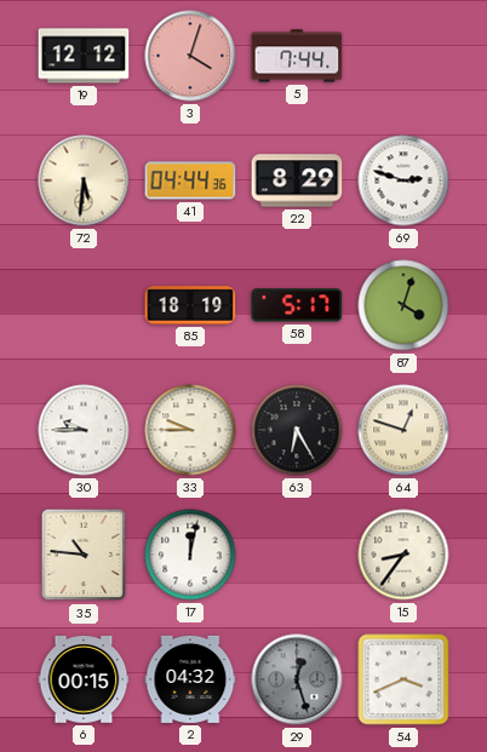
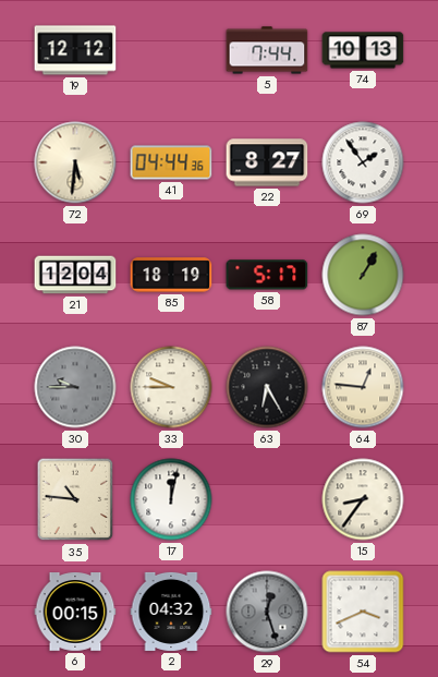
3: 4:03 -> none
74: none -> 10:13
22: 8:29 -> 8:27
69: 2:48 -> 1:54
21: none -> 12:04
87: 4:03 -> 1:05
30 dial: white -> grey
64: 12:48 -> 12:46
